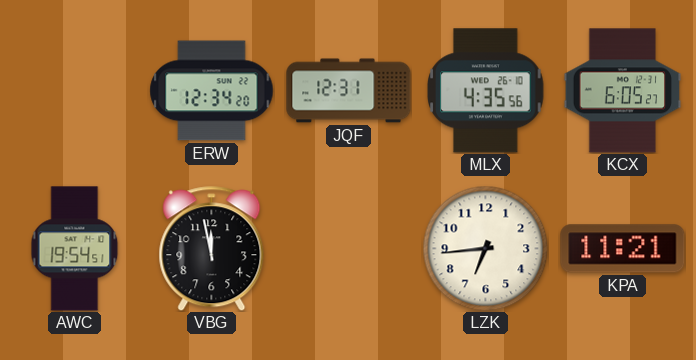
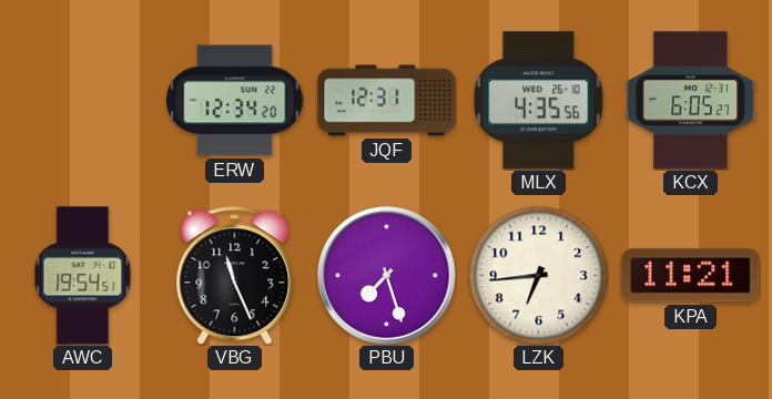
VBG: 11:58 -> 11:26
PBU: none -> 7:27
